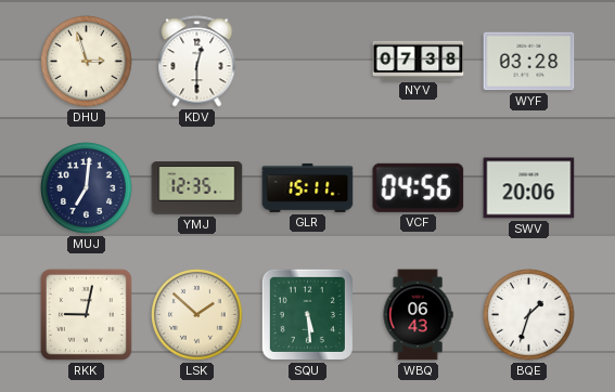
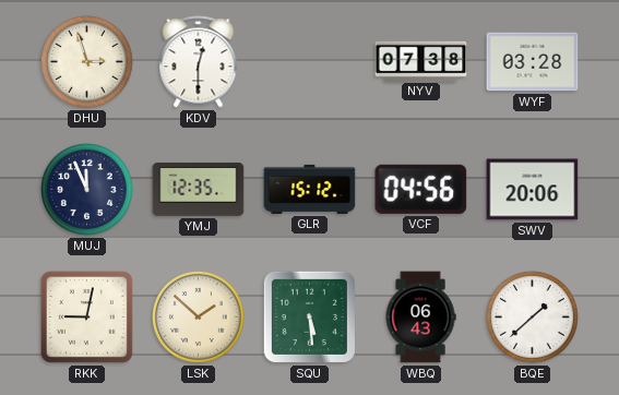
MUJ: 7:01 -> 11:56
GLR: 15:11 -> 15:12
BQE: 1:33 -> 1:38
